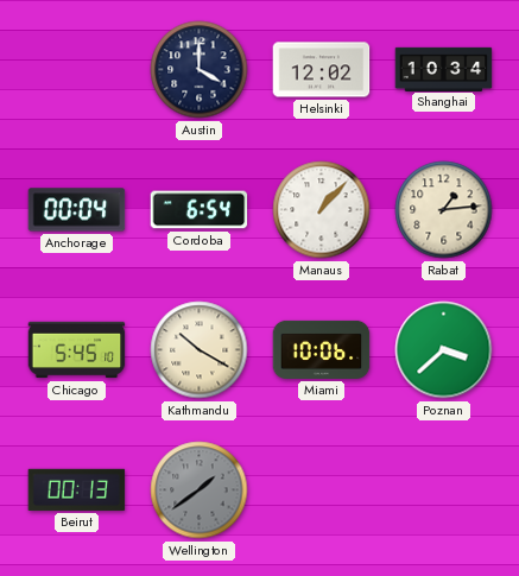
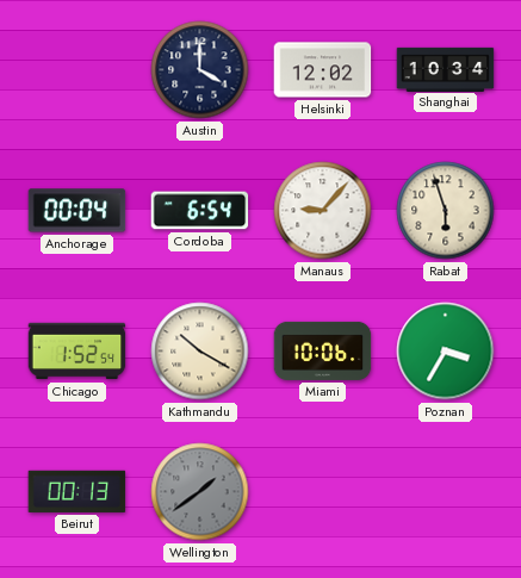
Manaus: 1:07 -> 9:07
Rabat: 1:14 -> 5:57
Chicago: 5:45 -> 1:52
Poznan: 3:38 -> 3:35
